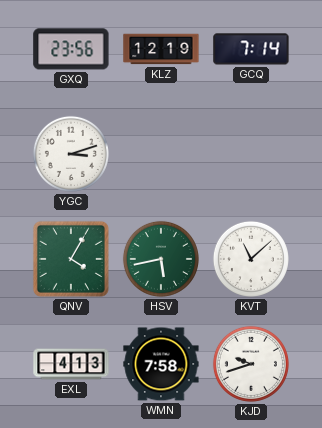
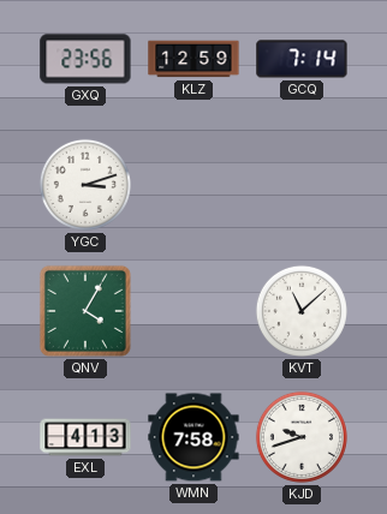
KLZ: 12:19 -> 12:59
HSV: 5:43 -> none
